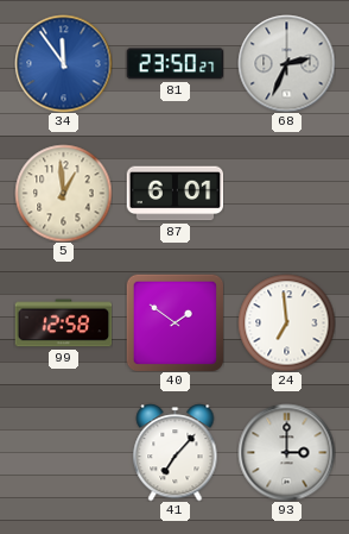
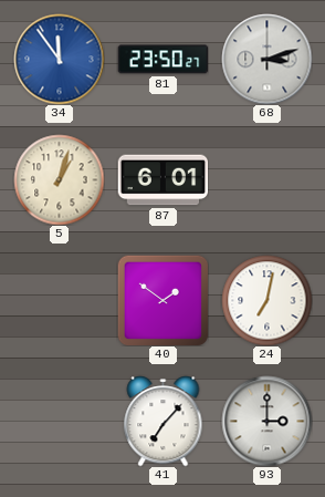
68: 2:34 -> 3:12
5: 12:59 -> 1:03
99: 12:58 -> none
24: 6:59 -> 7:02
